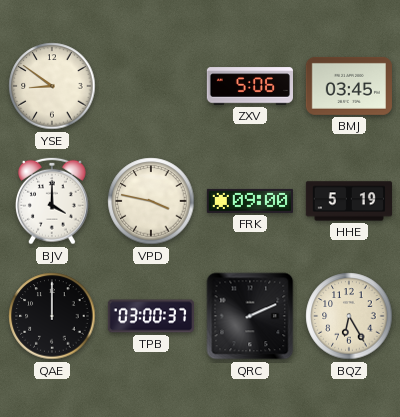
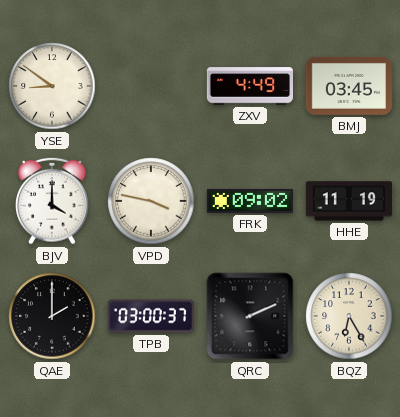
ZXV: 5:06 -> 4:49
FRK: 09:00 -> 09:02
HHE: 5:19 -> 11:19
QAE: 12:00 -> 2:00
